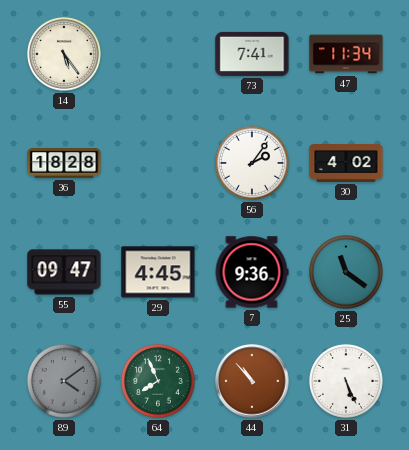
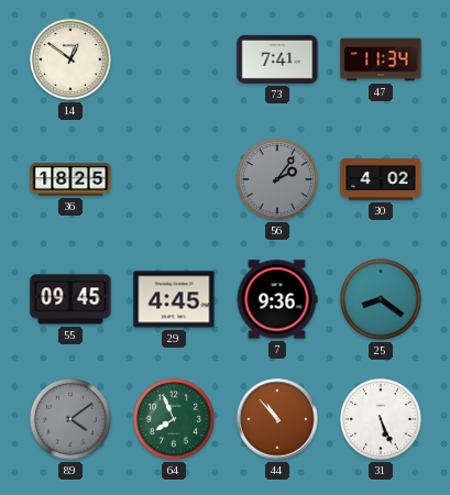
14: 5:24 -> 12:51
36: 18:28 -> 18:25
56 dial: white -> grey
55: 09:47 -> 09:45
25: 11:21 -> 8:21
